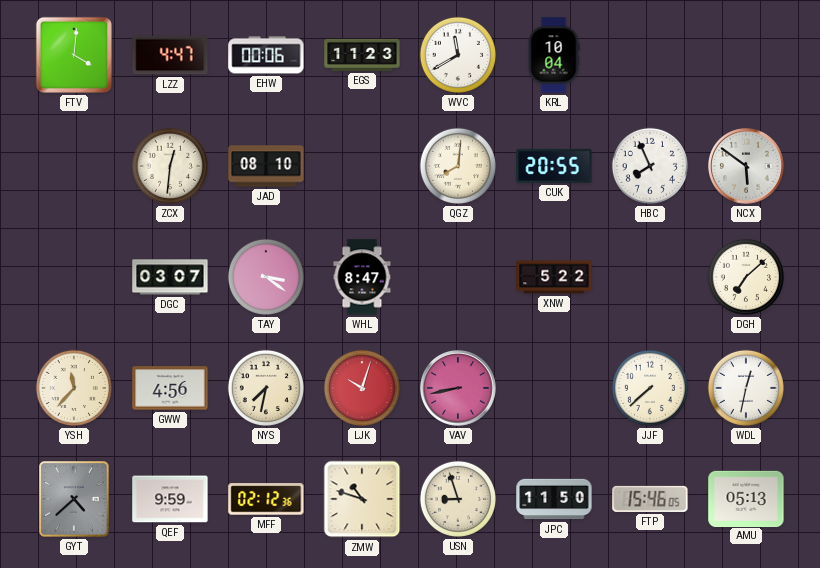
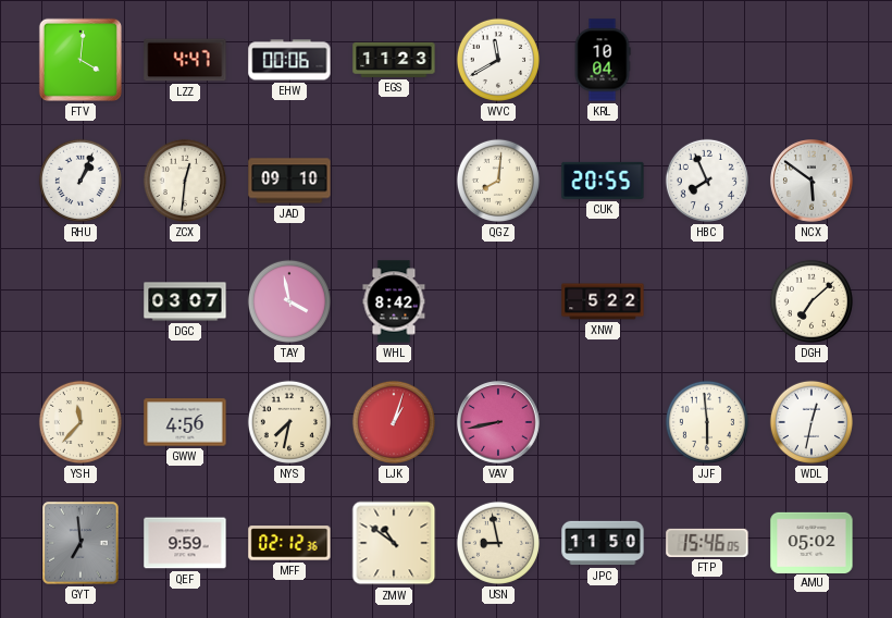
RHU: none -> 1:04
JAD: 08:10 -> 09:10
TAY: 3:21 -> 3:58
WHL: 8:47 -> 8:42
LJK: 10:03 -> 1:03
JJF: 7:38 -> 5:59
GYT: 4:38 -> 6:59
ZMW: 10:48 -> 10:51
USN: 8:57 -> 8:58
AMU: 05:13 -> 05:02
